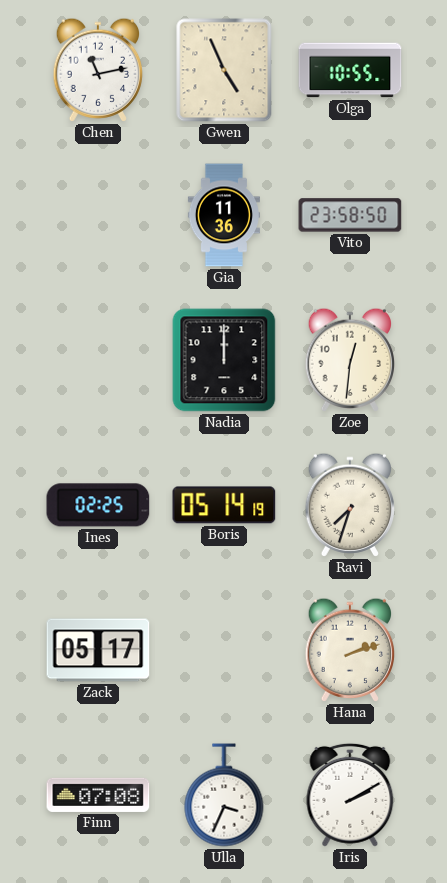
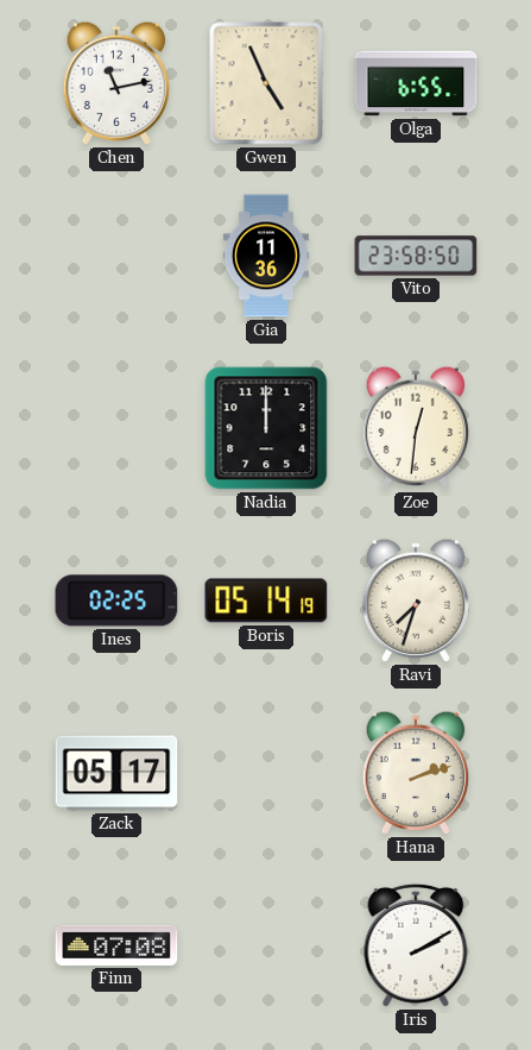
Olga: 10:55 -> 6:55
Ulla: 3:34 -> none
